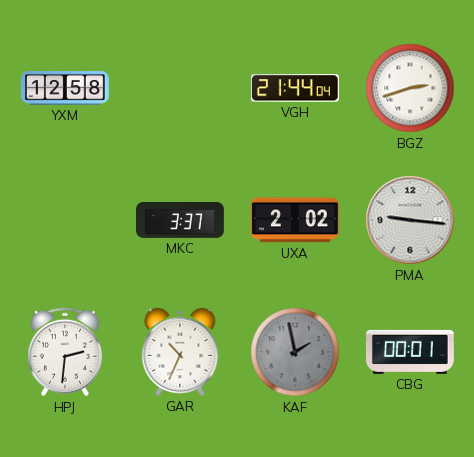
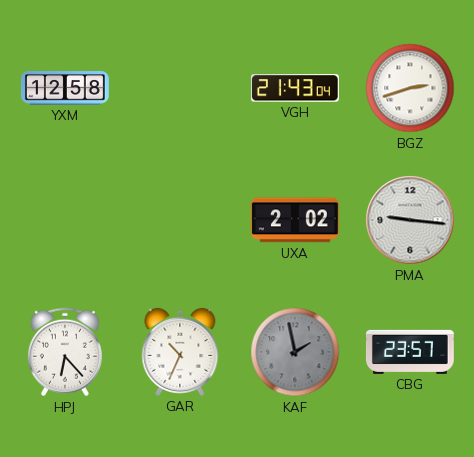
VGH: 21:44 -> 21:43
MKC: 3:37 -> none
HPJ: 2:31 -> 6:23
CBG: 00:01 -> 23:57
